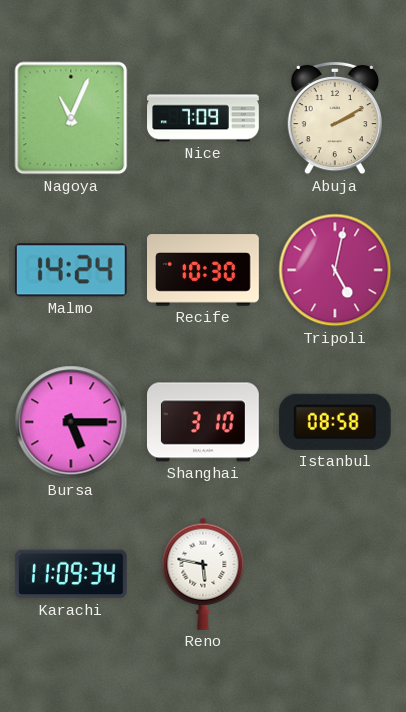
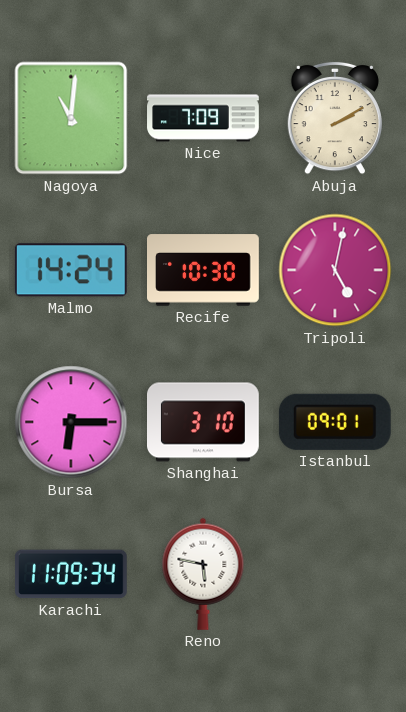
Nagoya: 11:04 -> 11:01
Bursa: 5:15 -> 6:15
Istanbul: 08:58 -> 09:01
